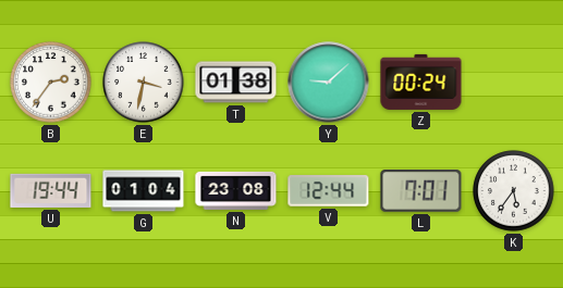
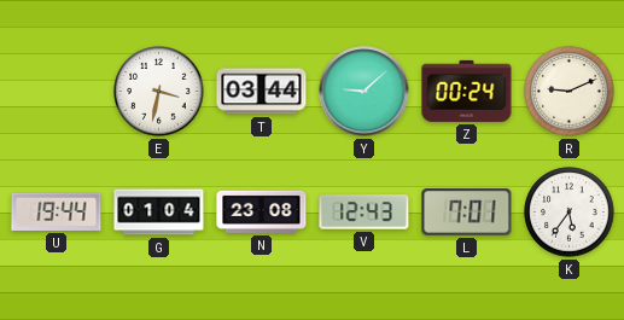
B: 2:36 -> none
T: 01:38 -> 03:44
R: none -> 9:11
V: 12:44 -> 12:43
